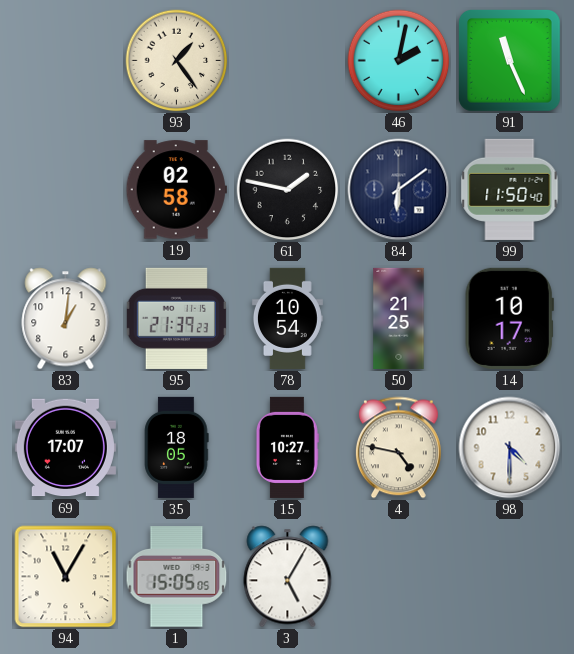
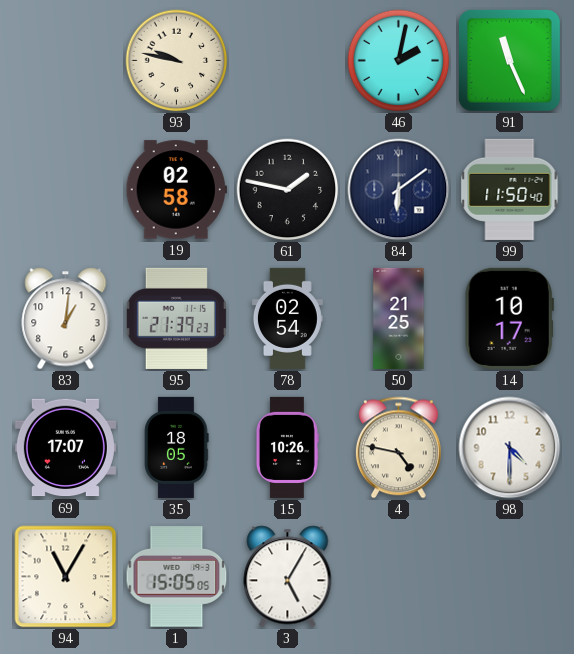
93: 1:24 -> 9:47
78: 10:54 -> 02:54
15: 10:27 -> 10:26
